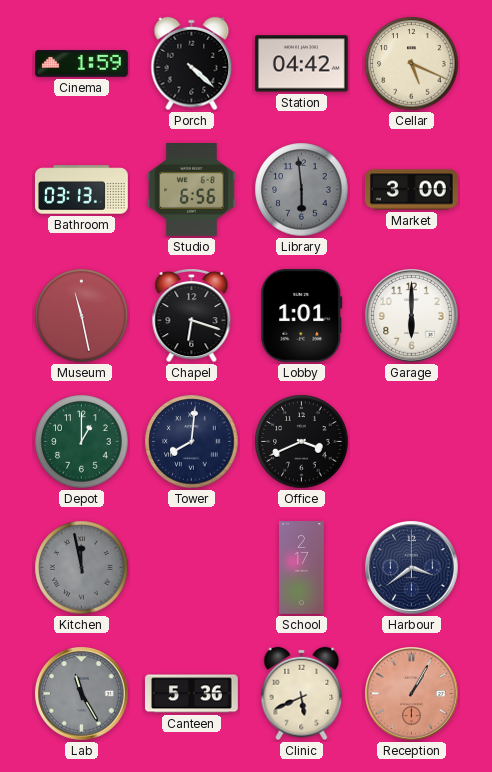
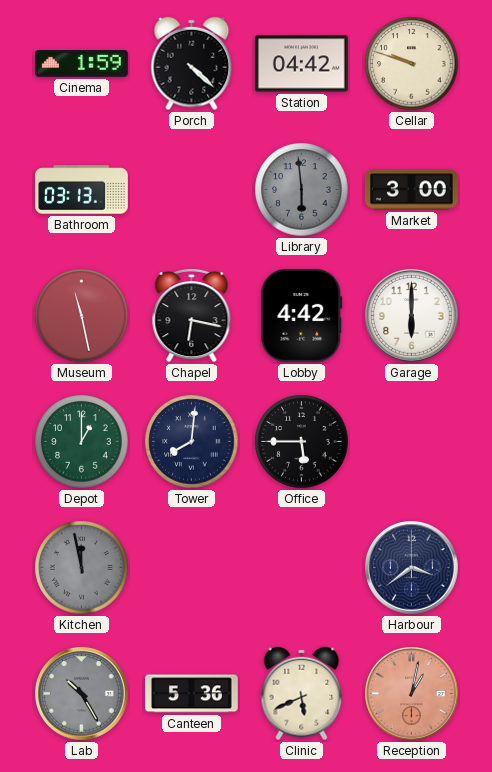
Cellar: 5:19 -> 9:48
Studio: 6:56 -> none
Chapel: 6:18 -> 6:17
Lobby: 1:01 -> 4:42
Office: 3:41 -> 5:45
School: 2:17 -> none
Lab: 11:25 -> 10:25
Reception: 1:05 -> 1:02
